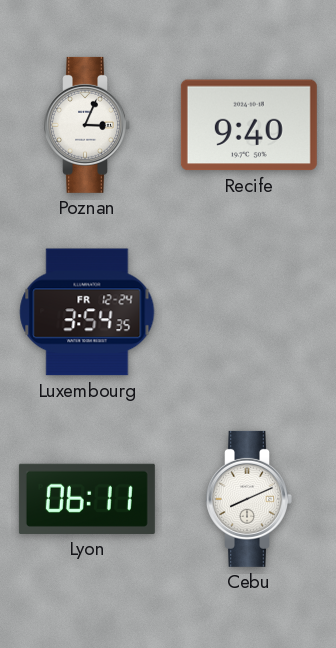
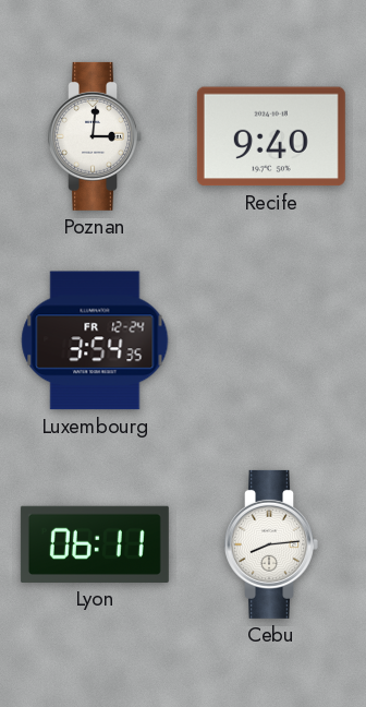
Poznan: 3:04 -> 3:01
Cebu: 8:11 -> 8:14
